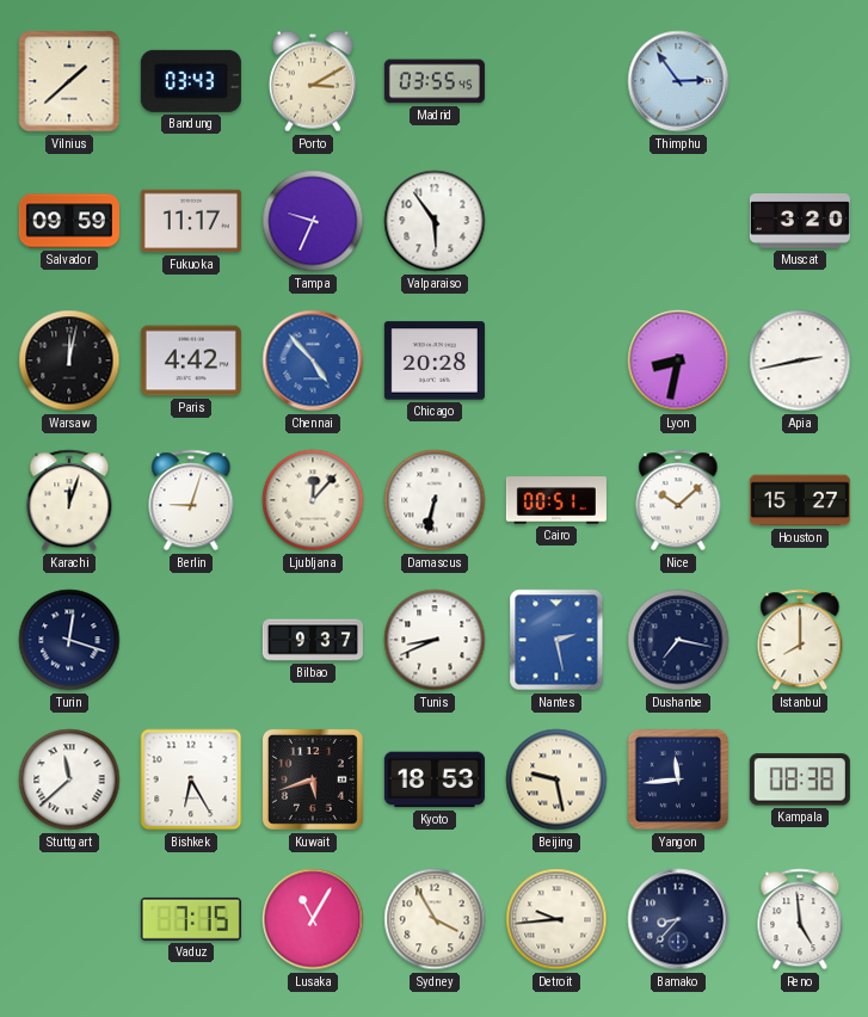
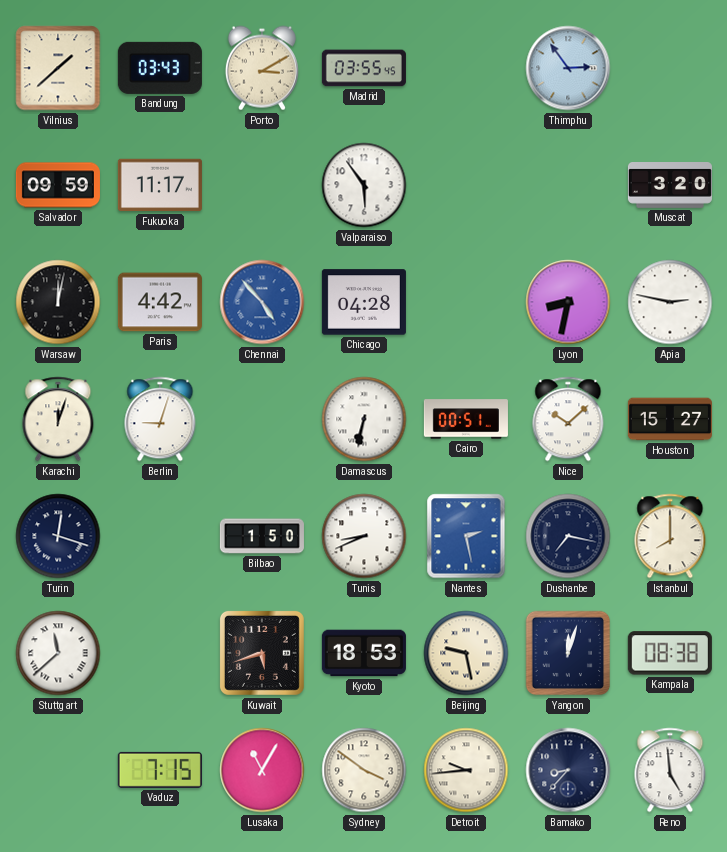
Tampa: 9:34 -> none
Chicago: 20:28 -> 04:28
Apia: 2:43 -> 2:47
Ljubljana: 12:07 -> none
Bilbao: 9:37 -> 1:50
Bishkek: 6:25 -> none
Yangon: 11:44 -> 12:03
Sydney: 3:55 -> 3:51
